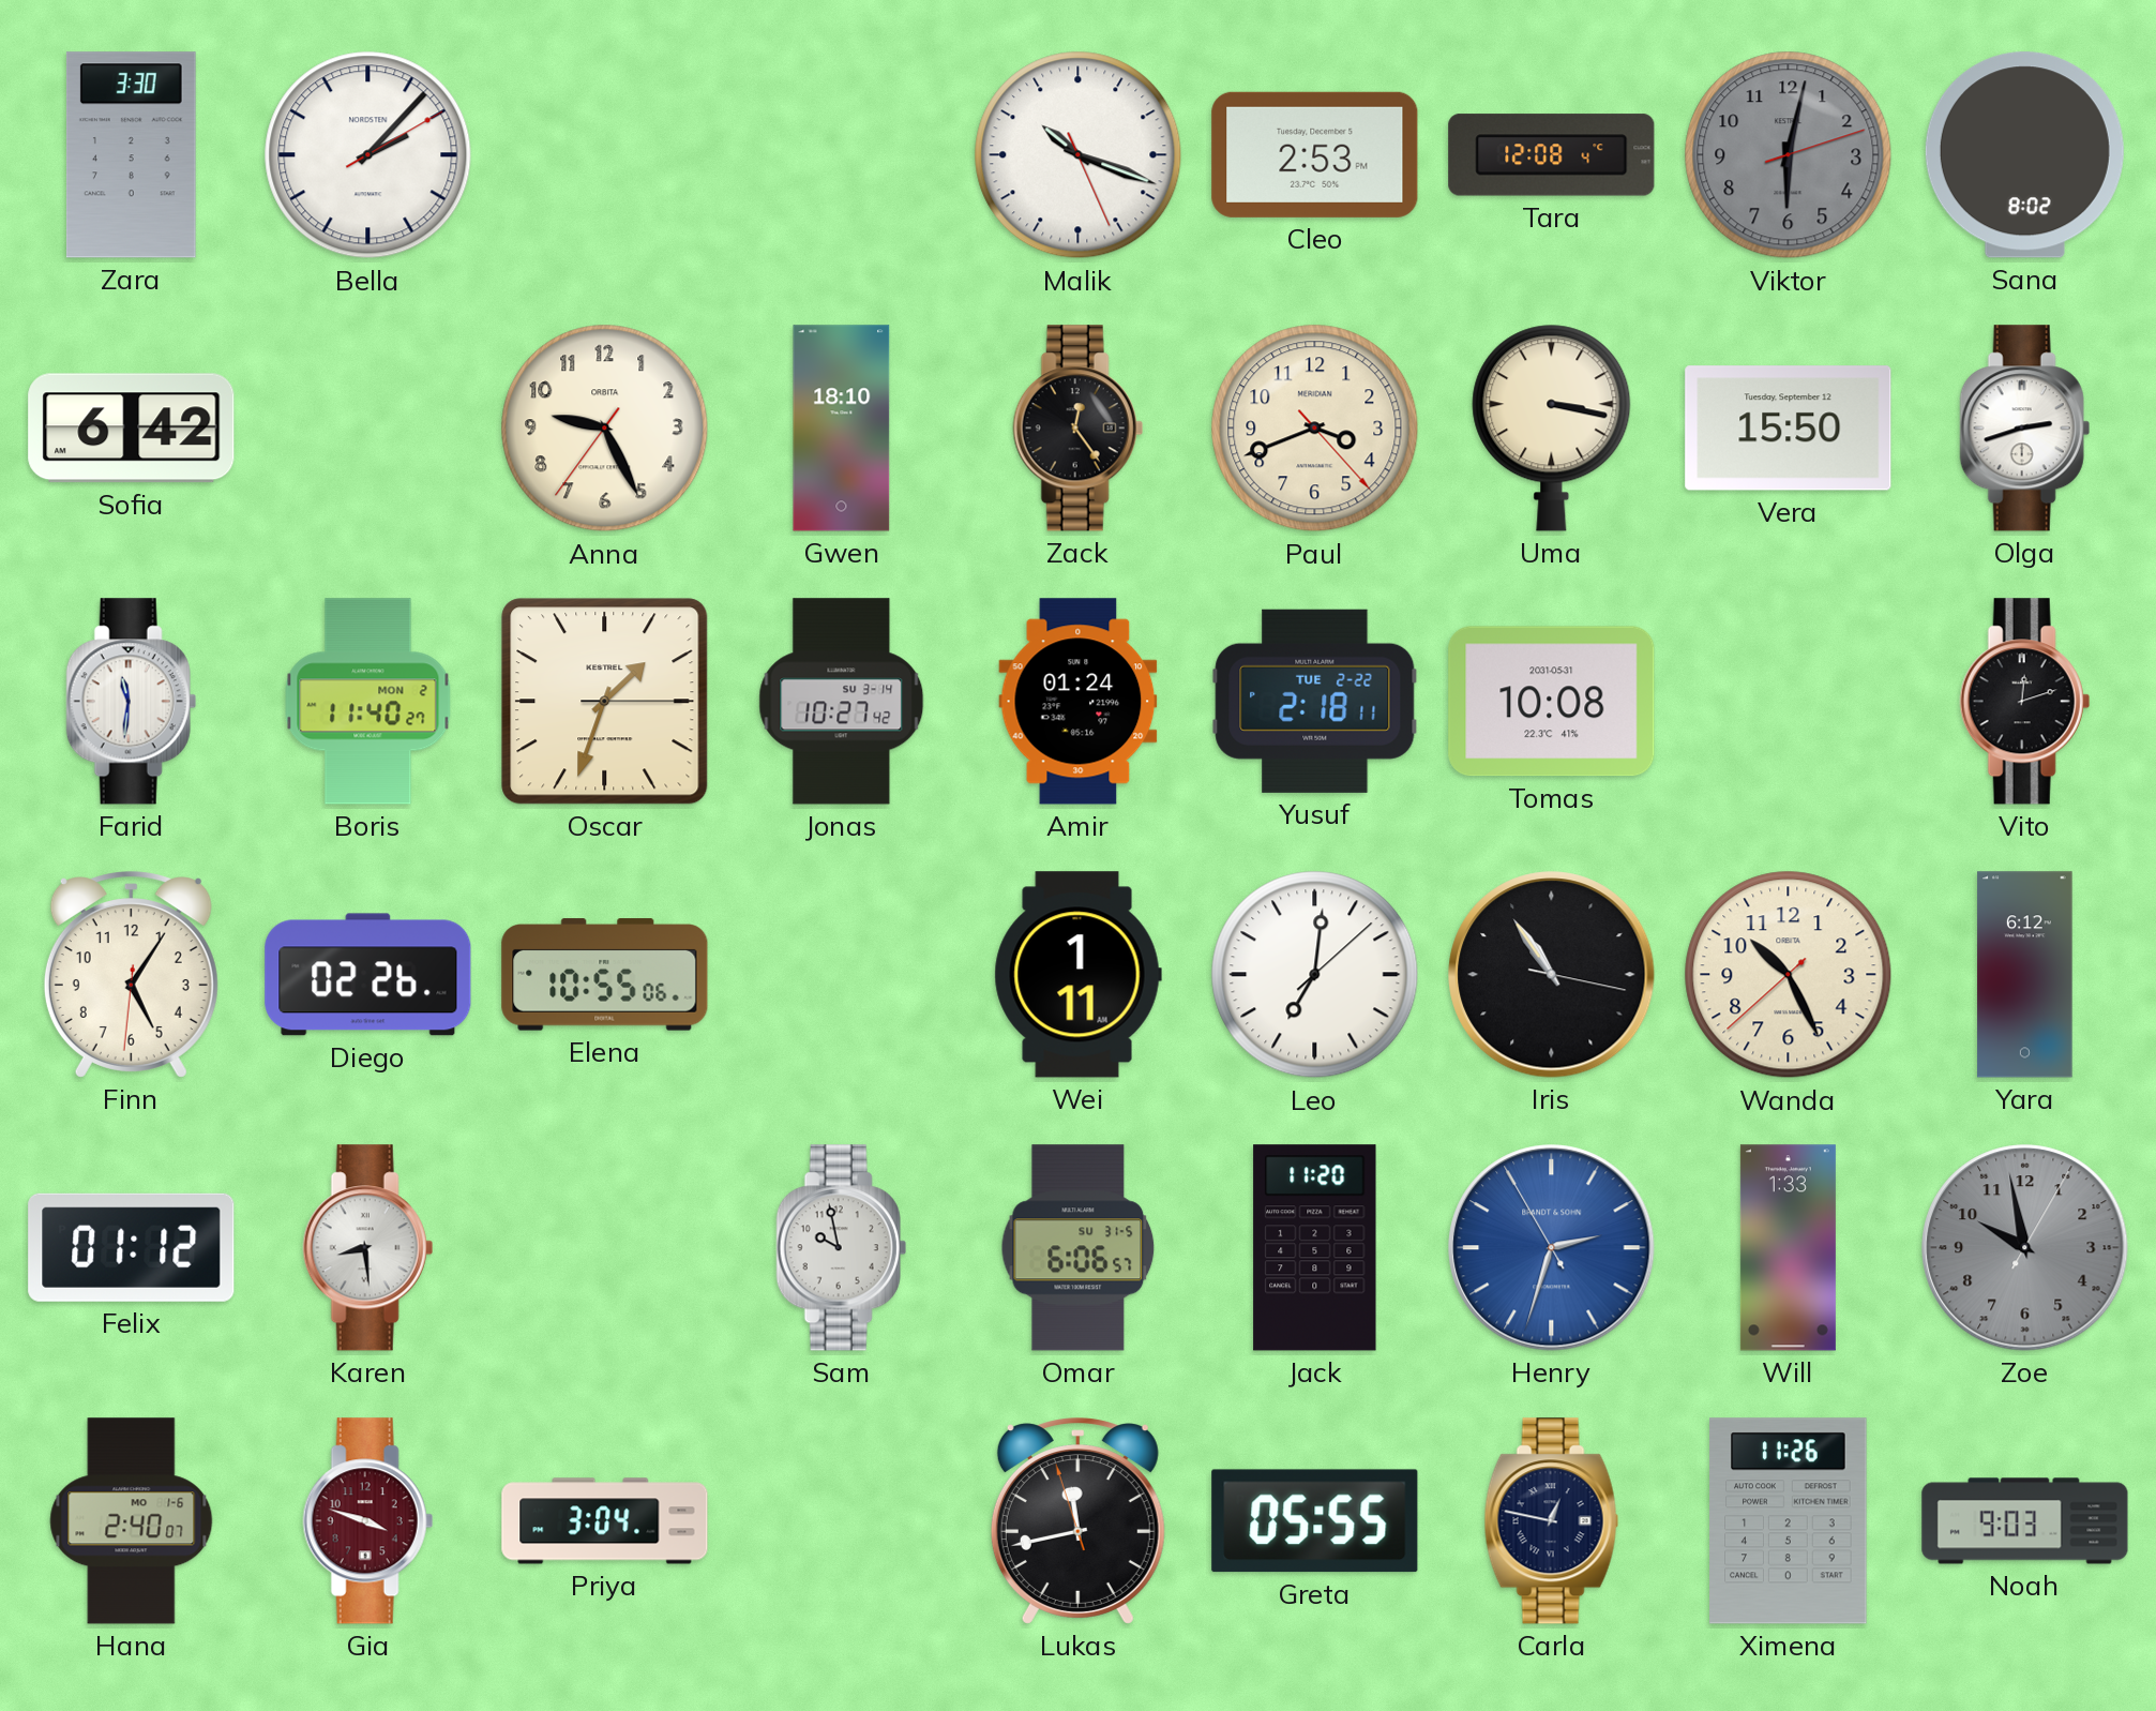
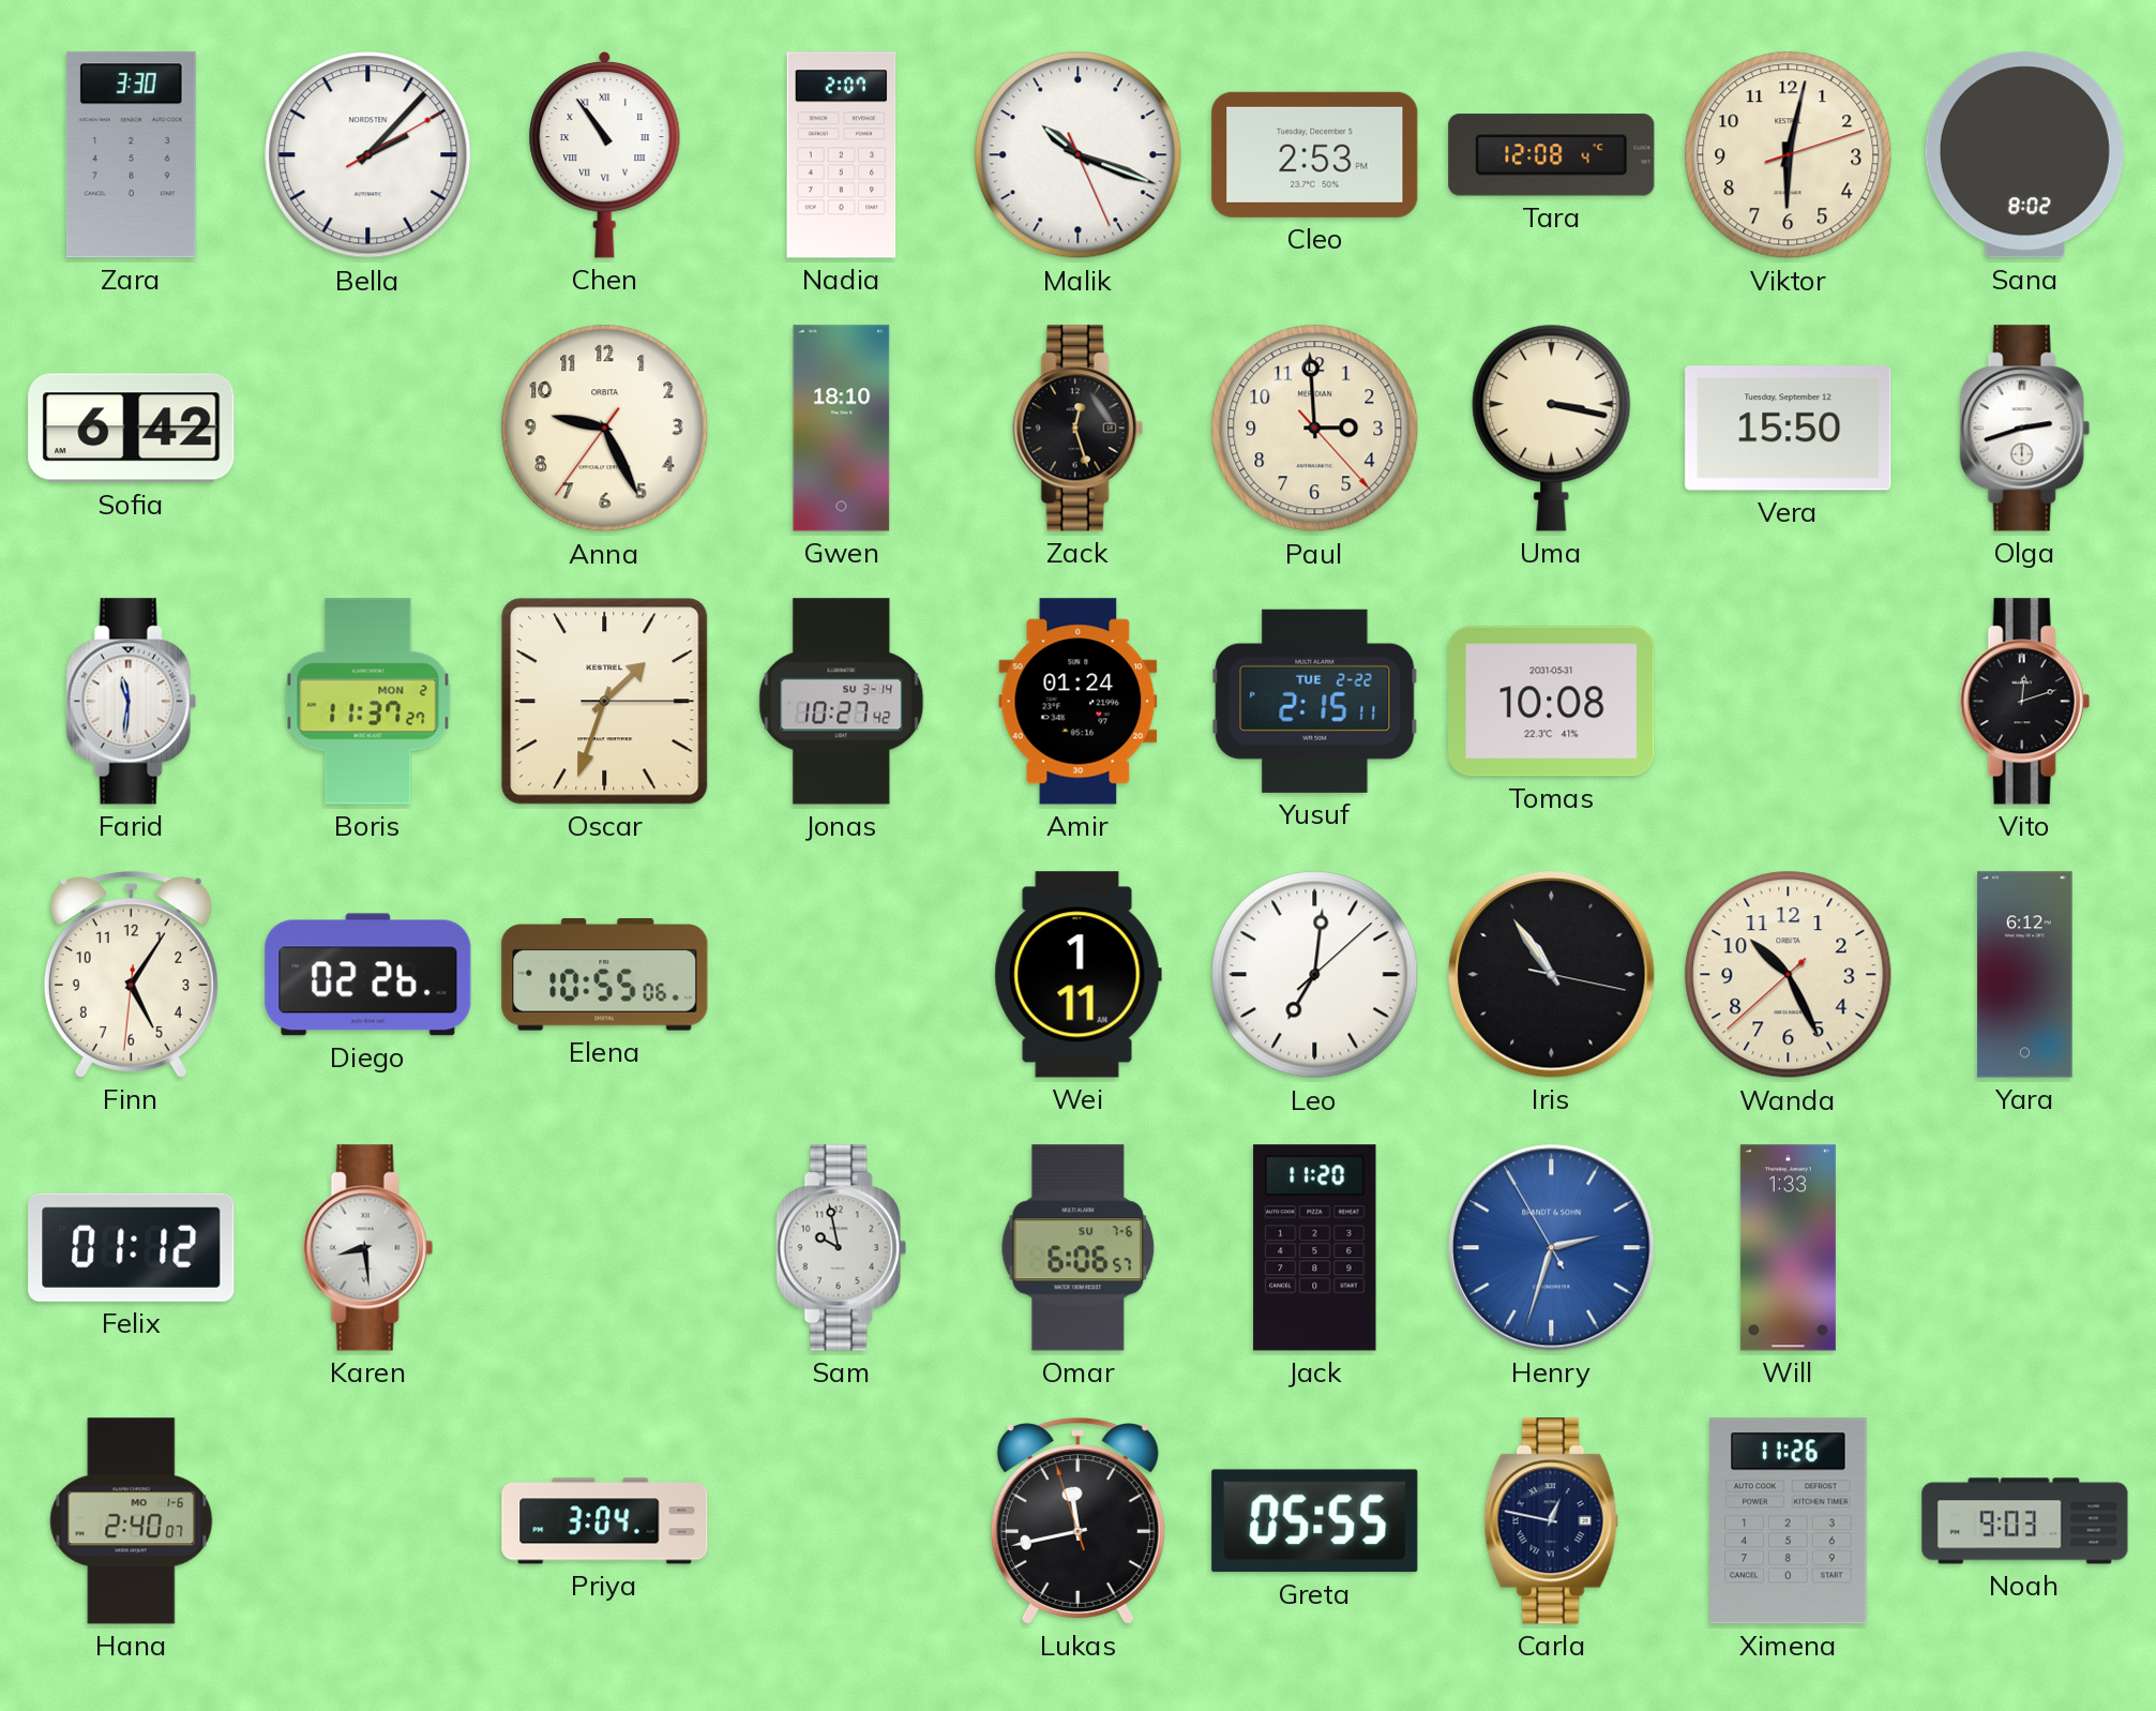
Chen: none -> 10:54
Nadia: none -> 2:07
Viktor dial: grey -> cream
Zack: 12:24 -> 12:27
Paul: 3:41 -> 2:59
Boris: 11:40 -> 11:37
Yusuf: 2:18 -> 2:15
Omar date: SU 31-5 -> SU 7-6
Zoe: 9:58 -> none
Gia: 3:48 -> none
